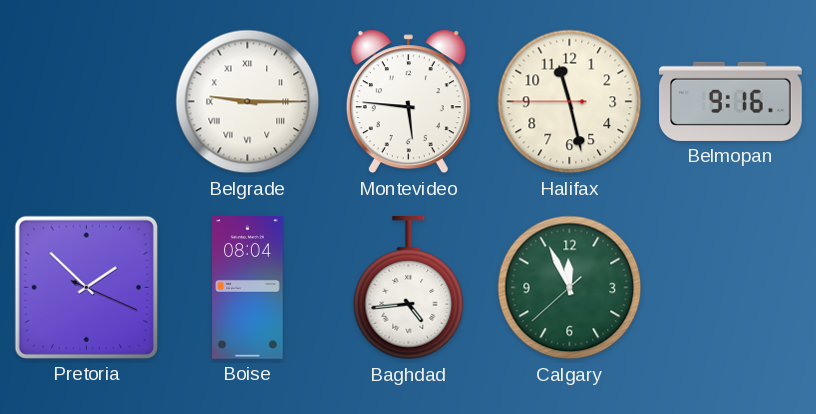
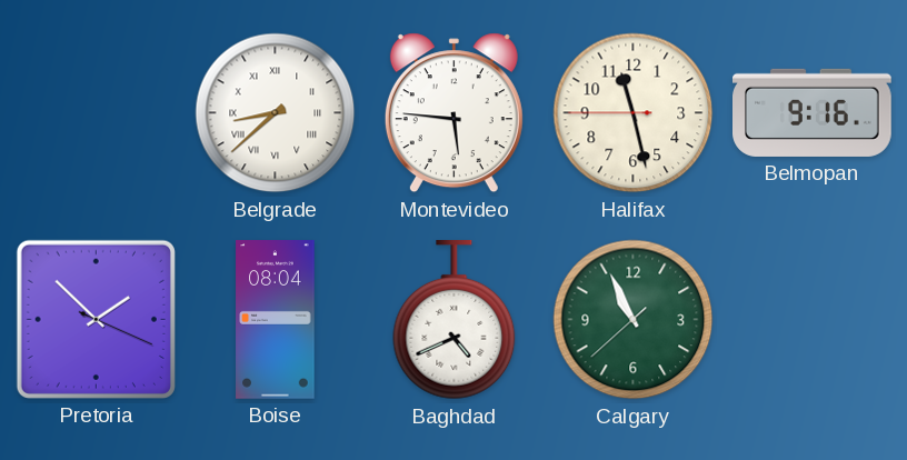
Belgrade: 9:15 -> 8:38
Baghdad: 4:44 -> 4:41
Calgary: 11:55 -> 10:55
